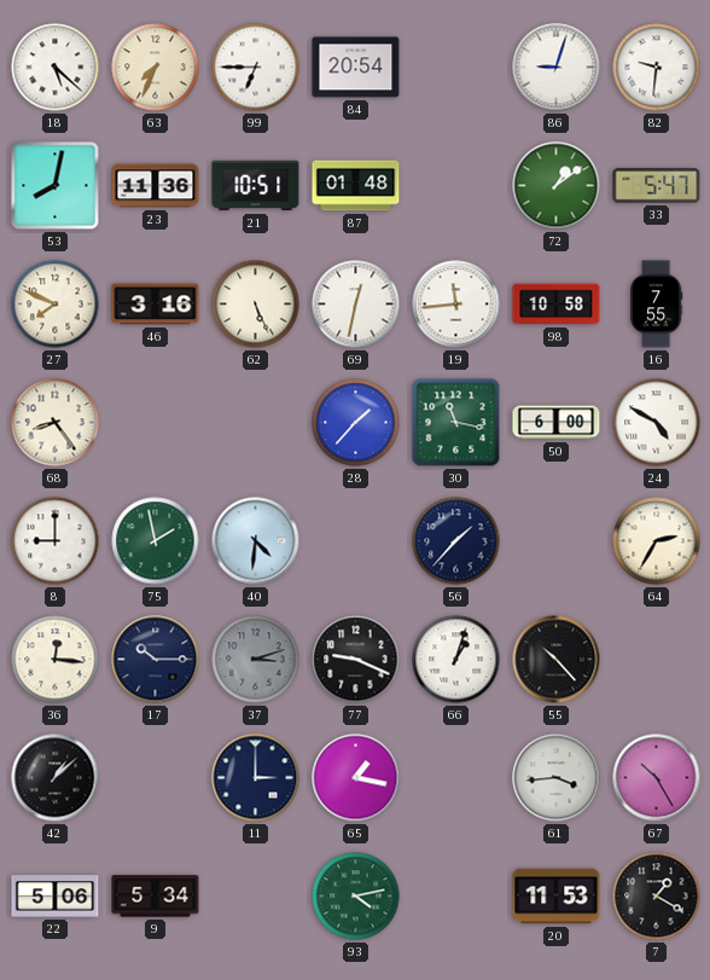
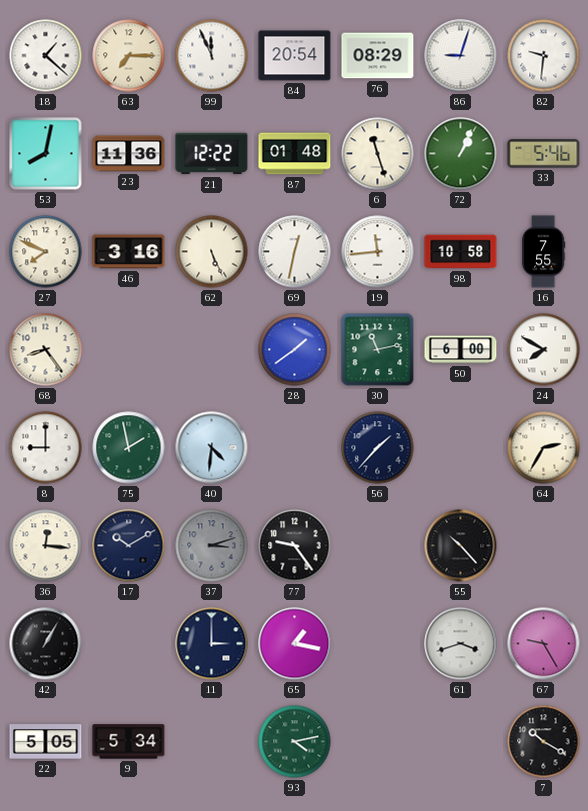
18: 5:22 -> 1:22
63: 7:34 -> 7:15
99: 6:45 -> 11:56
76: none -> 08:29
21: 10:51 -> 12:22
6: none -> 11:27
72: 1:09 -> 1:04
33: 5:47 -> 5:46
28: 1:37 -> 1:39
30: 11:17 -> 11:13
24: 4:50 -> 7:50
17: 10:15 -> 10:10
77: 9:19 -> 9:24
66: 1:03 -> none
42: 1:08 -> 1:05
61: 3:44 -> 3:42
67: 10:25 -> 9:25
22: 5:06 -> 5:05
20: 11:53 -> none
7: 1:20 -> 10:20
